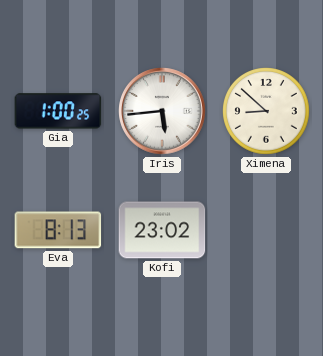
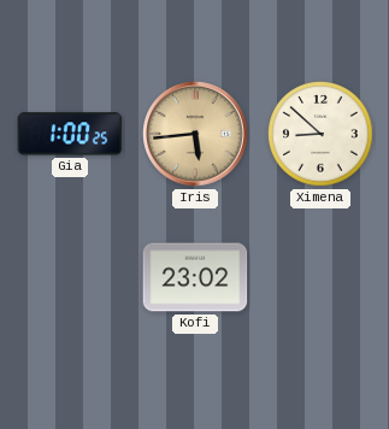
Iris dial: white -> champagne
Eva: 8:13 -> none
